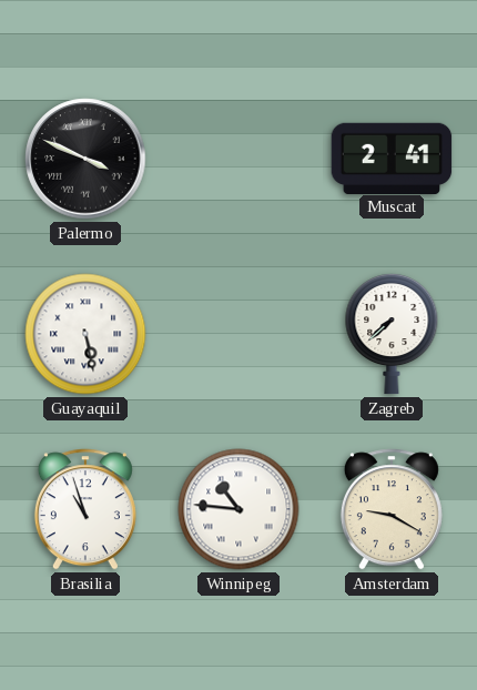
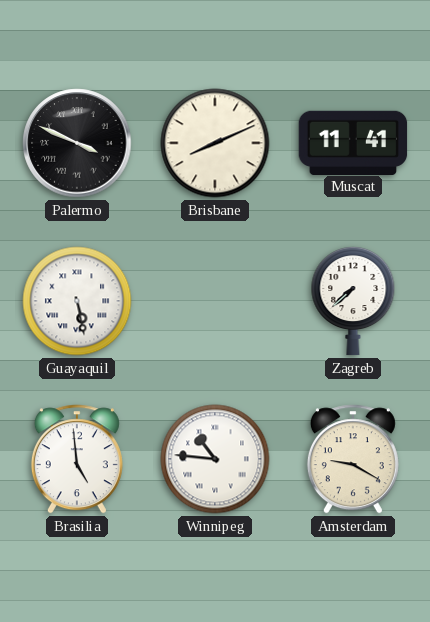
Brisbane: none -> 8:11
Muscat: 2:41 -> 11:41
Brasilia: 10:57 -> 4:59
